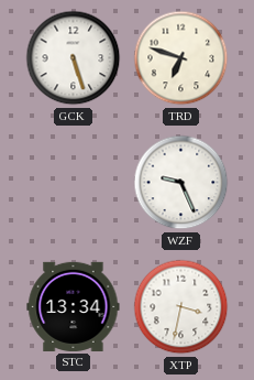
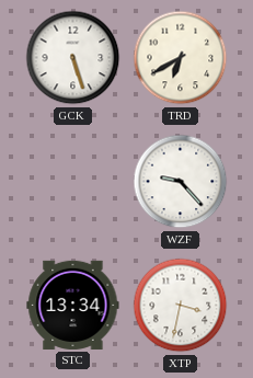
TRD: 6:48 -> 6:40
WZF: 9:26 -> 9:23
